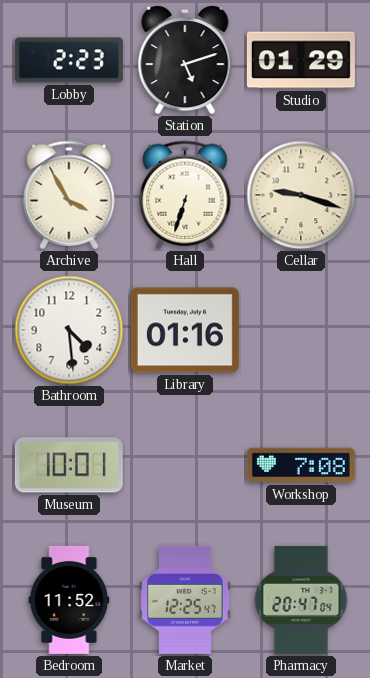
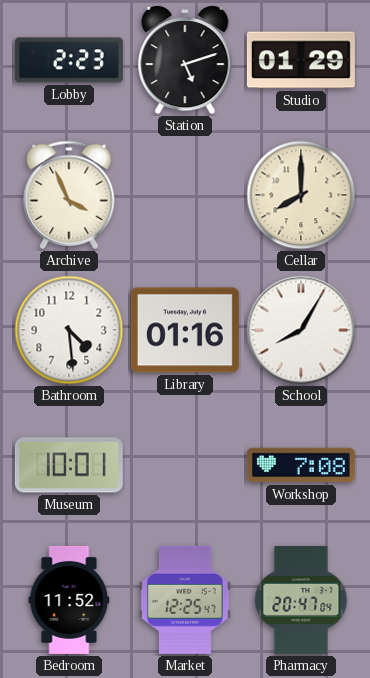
Archive: 3:55 -> 3:56
Hall: 6:33 -> none
Cellar: 9:18 -> 8:00
School: none -> 8:05
